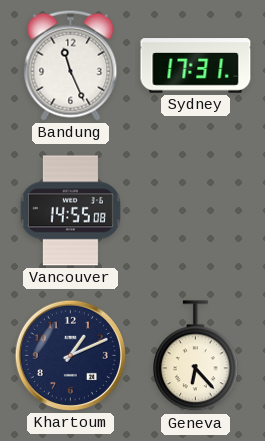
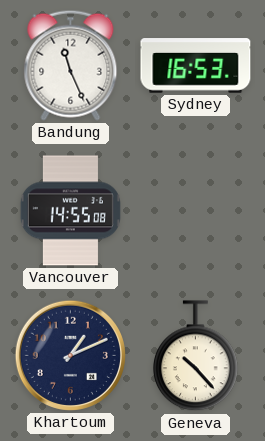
Sydney: 17:31 -> 16:53
Geneva: 6:23 -> 10:23
